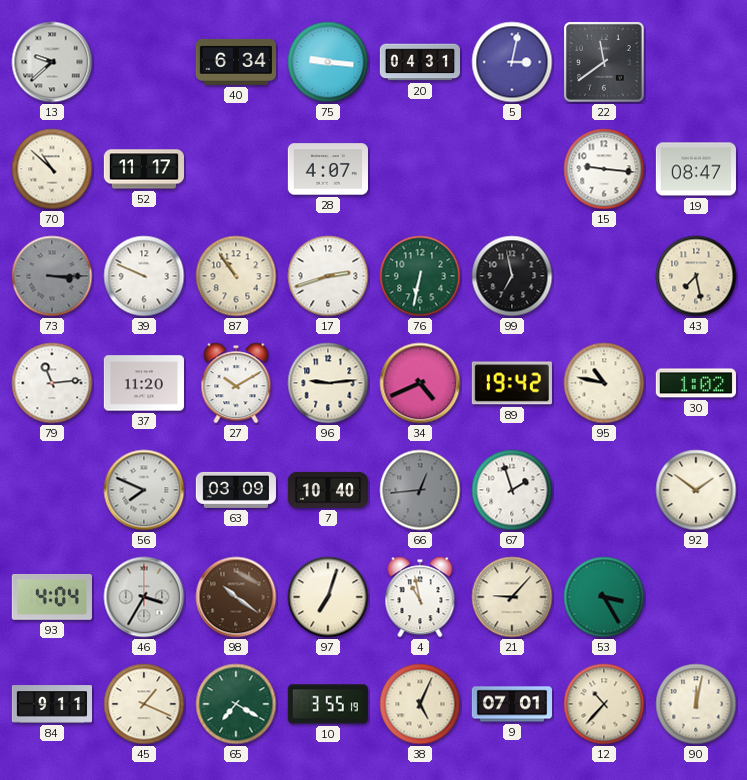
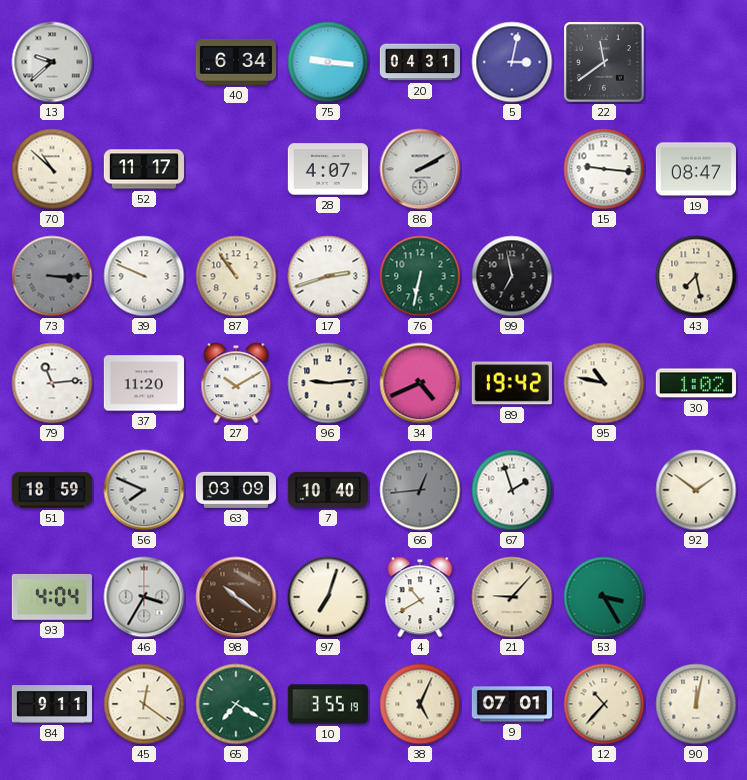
86: none -> 2:10
51: none -> 18:59
4: 10:58 -> 10:40
45: 1:19 -> 12:21
